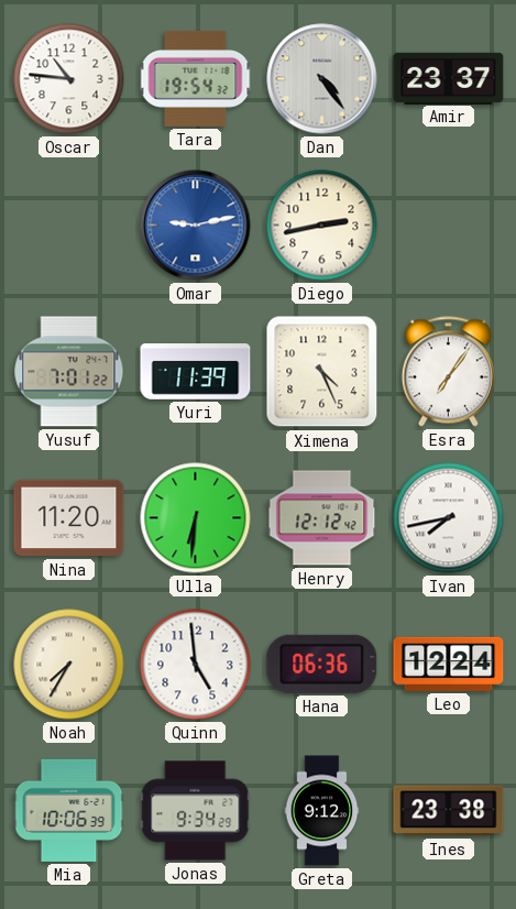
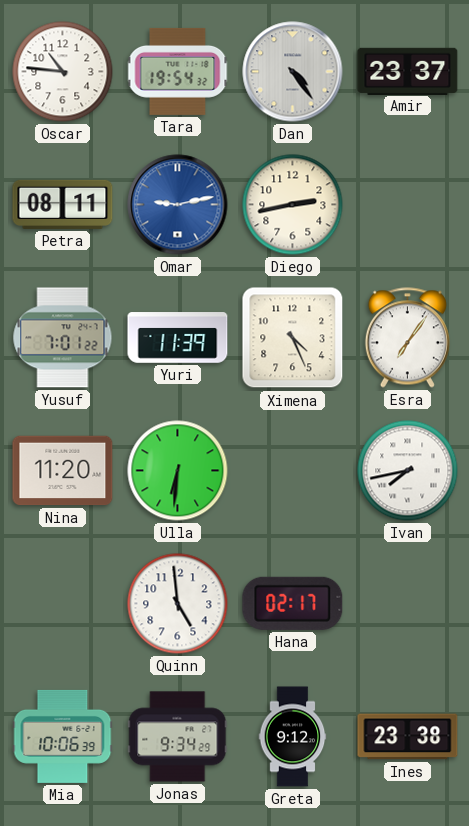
Petra: none -> 08:11
Henry: 12:12 -> none
Noah: 7:35 -> none
Hana: 06:36 -> 02:17
Leo: 12:24 -> none
